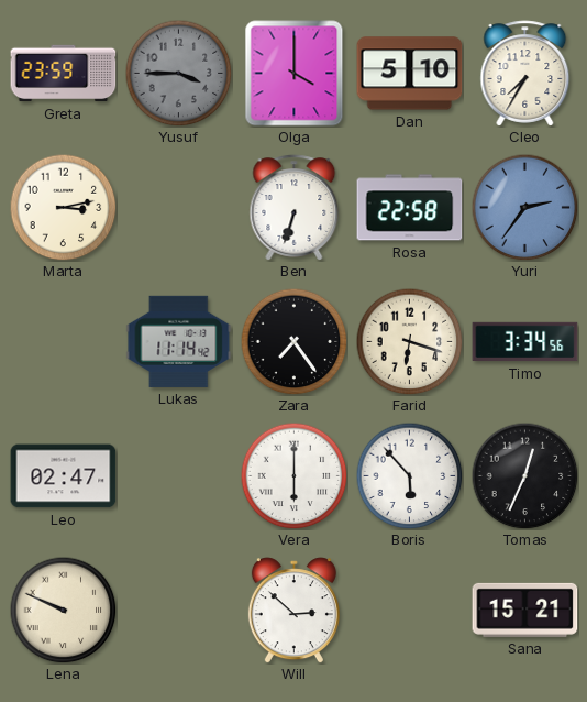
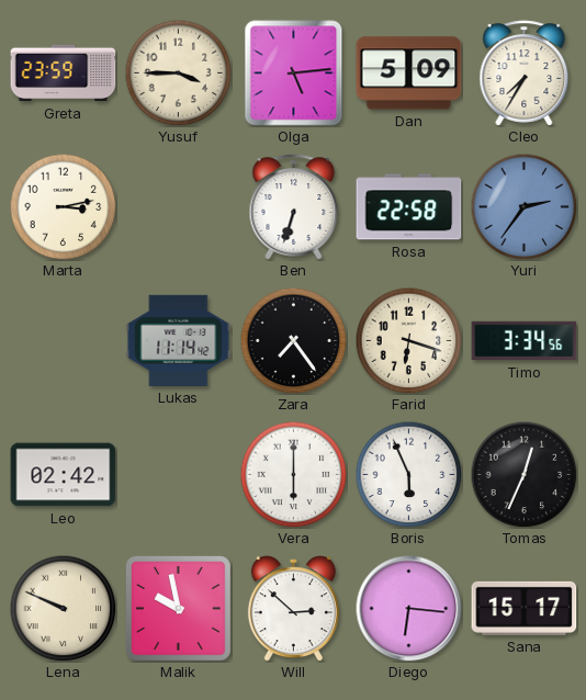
Yusuf dial: grey -> cream
Olga: 4:00 -> 5:14
Dan: 5:10 -> 5:09
Leo: 02:47 -> 02:42
Boris: 5:53 -> 5:56
Malik: none -> 9:58
Diego: none -> 6:16
Sana: 15:21 -> 15:17
